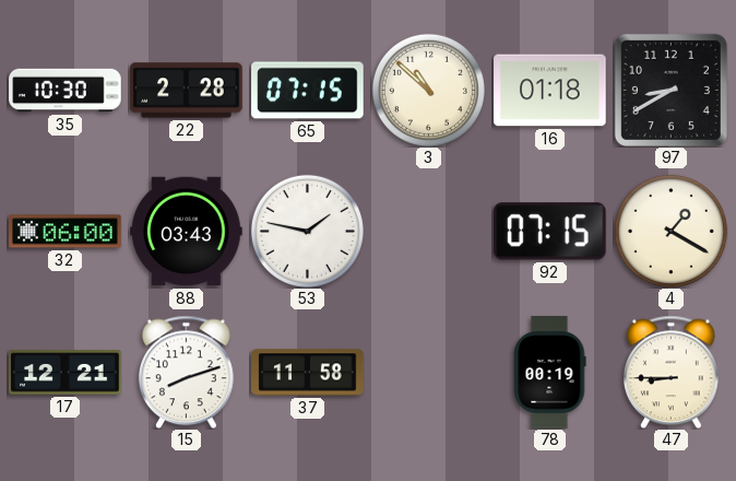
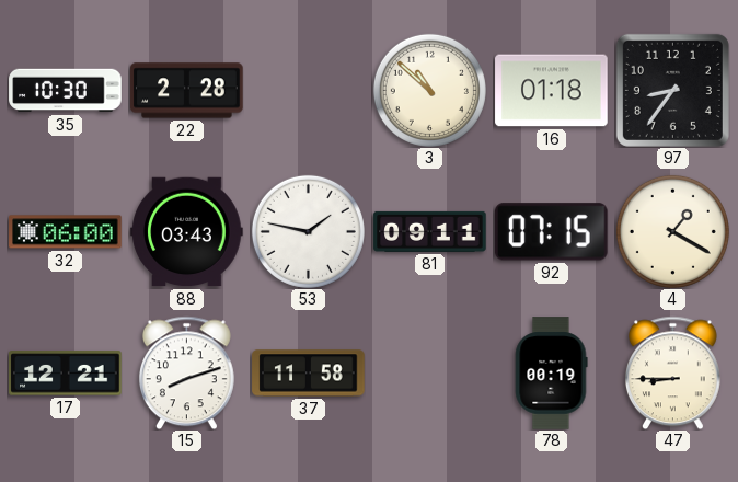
65: 07:15 -> none
97: 8:40 -> 8:36
81: none -> 09:11
